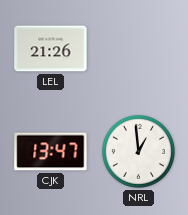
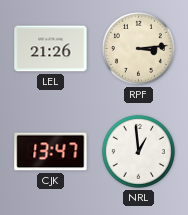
RPF: none -> 3:14
